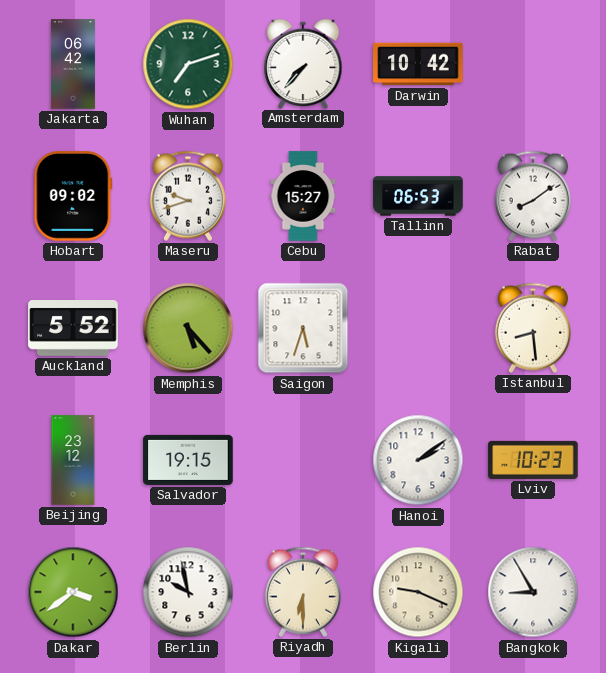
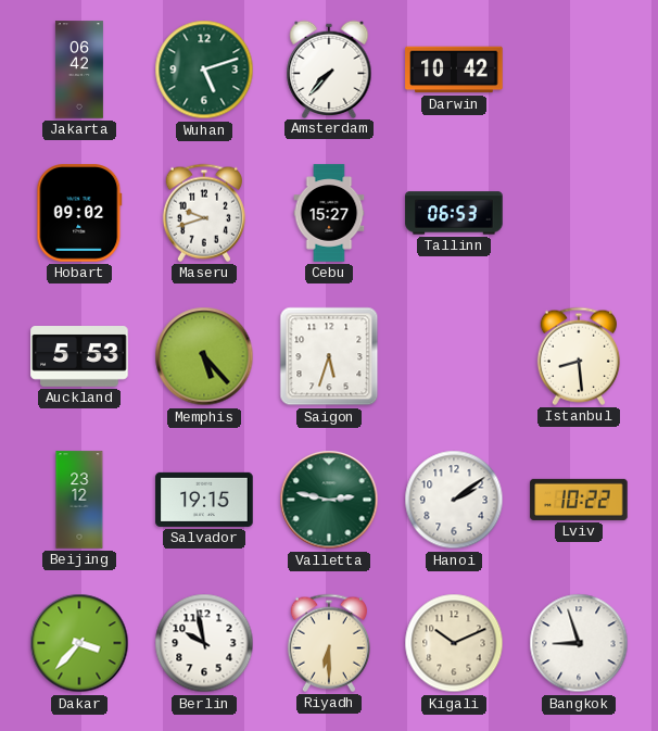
Wuhan: 7:12 -> 5:12
Rabat: 8:09 -> none
Auckland: 5:52 -> 5:53
Valletta: none -> 2:47
Lviv: 10:23 -> 10:22
Dakar: 3:39 -> 3:37
Kigali: 9:19 -> 10:11
Bangkok: 8:55 -> 8:57
